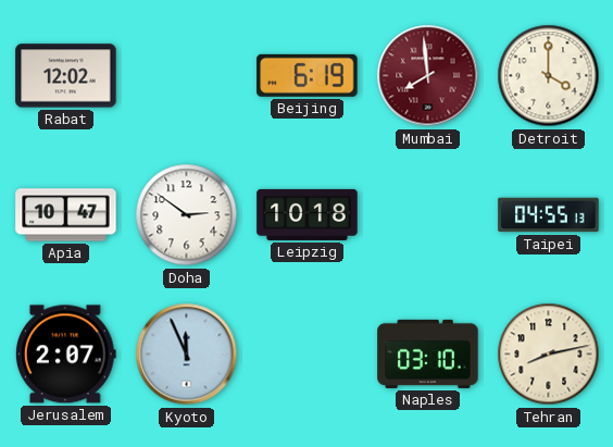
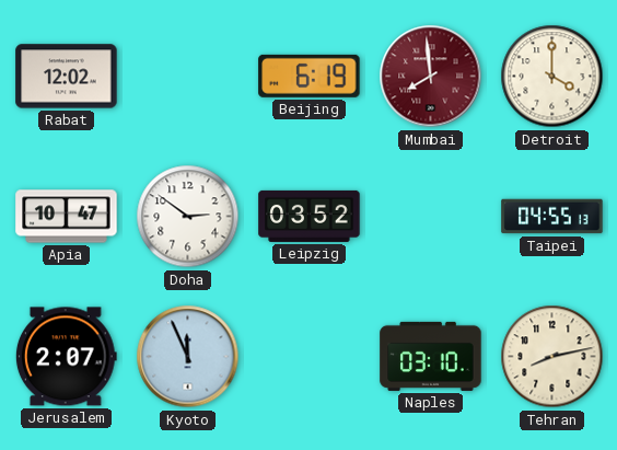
Leipzig: 10:18 -> 03:52
